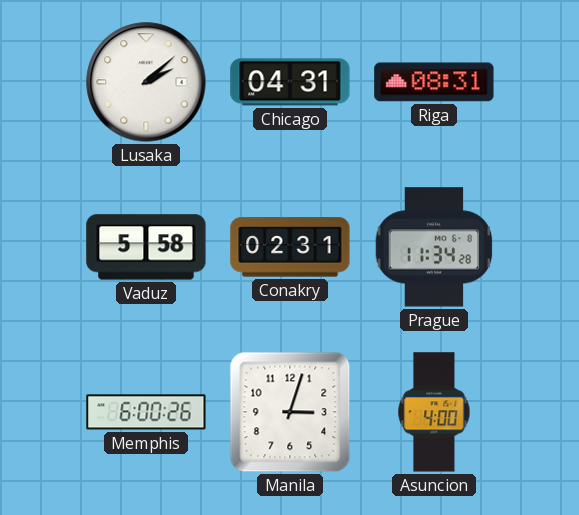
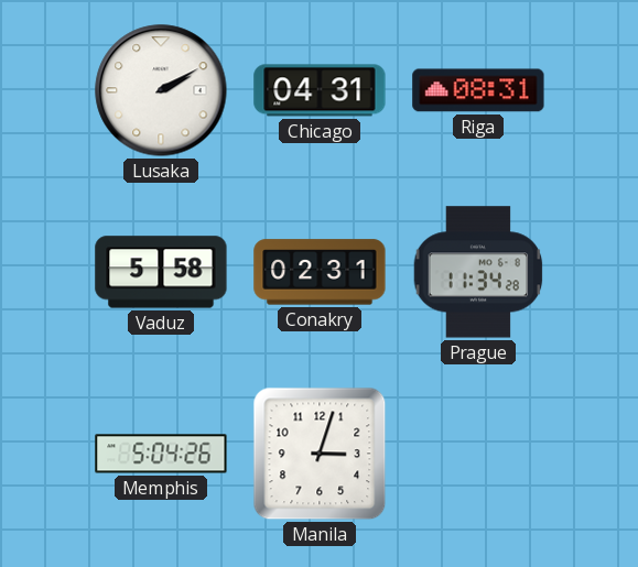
Lusaka: 2:08 -> 2:10
Memphis: 6:00 -> 5:04
Asuncion: 4:00 -> none
